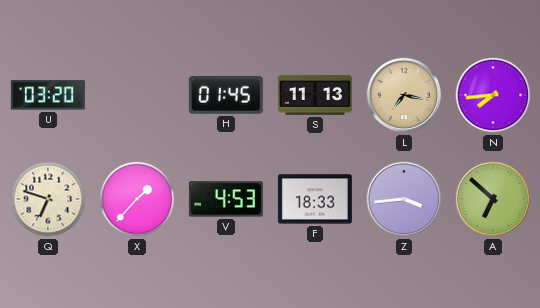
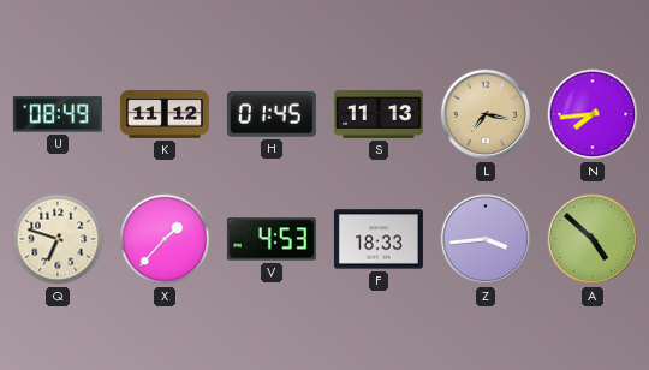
U: 03:20 -> 08:49
K: none -> 11:12
A: 6:52 -> 4:52
